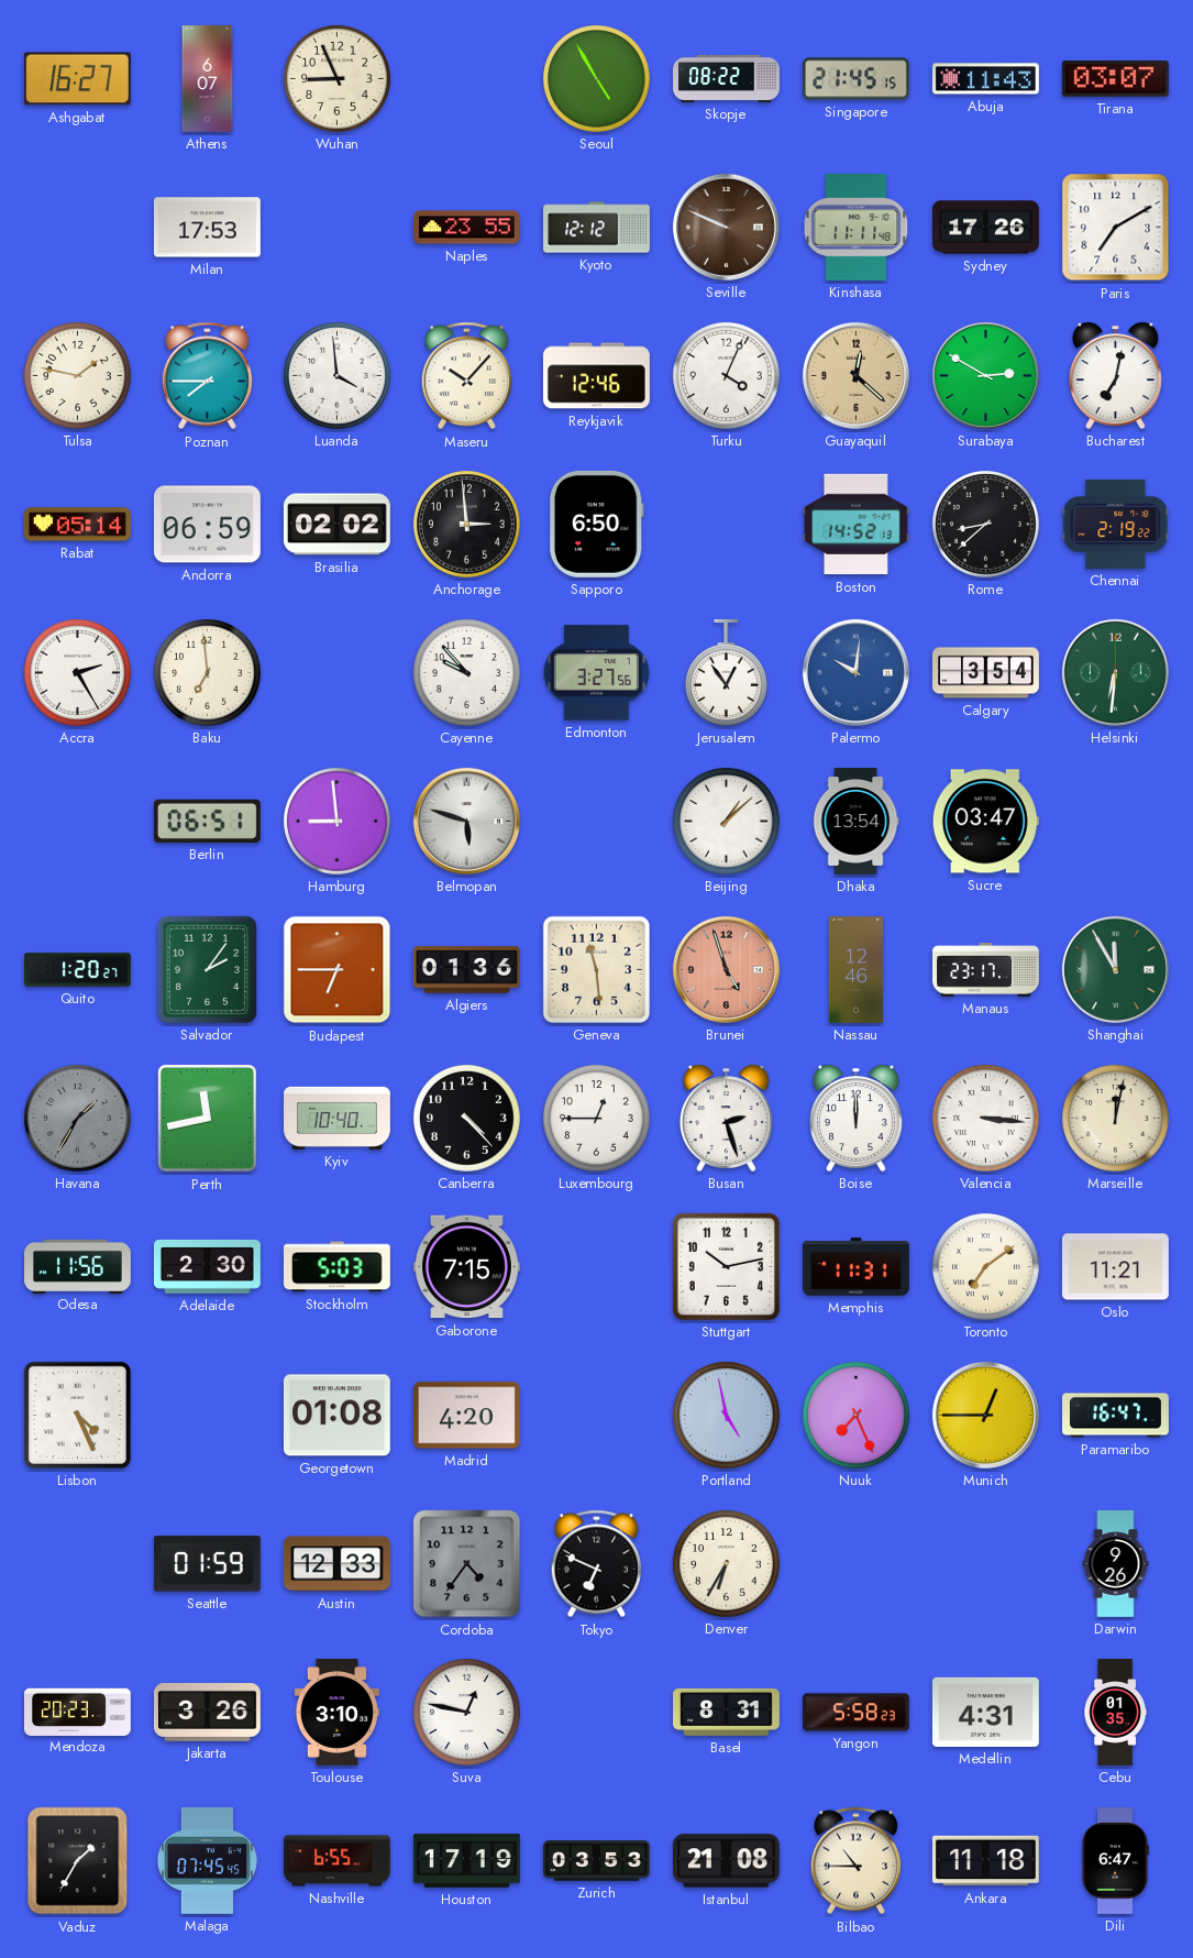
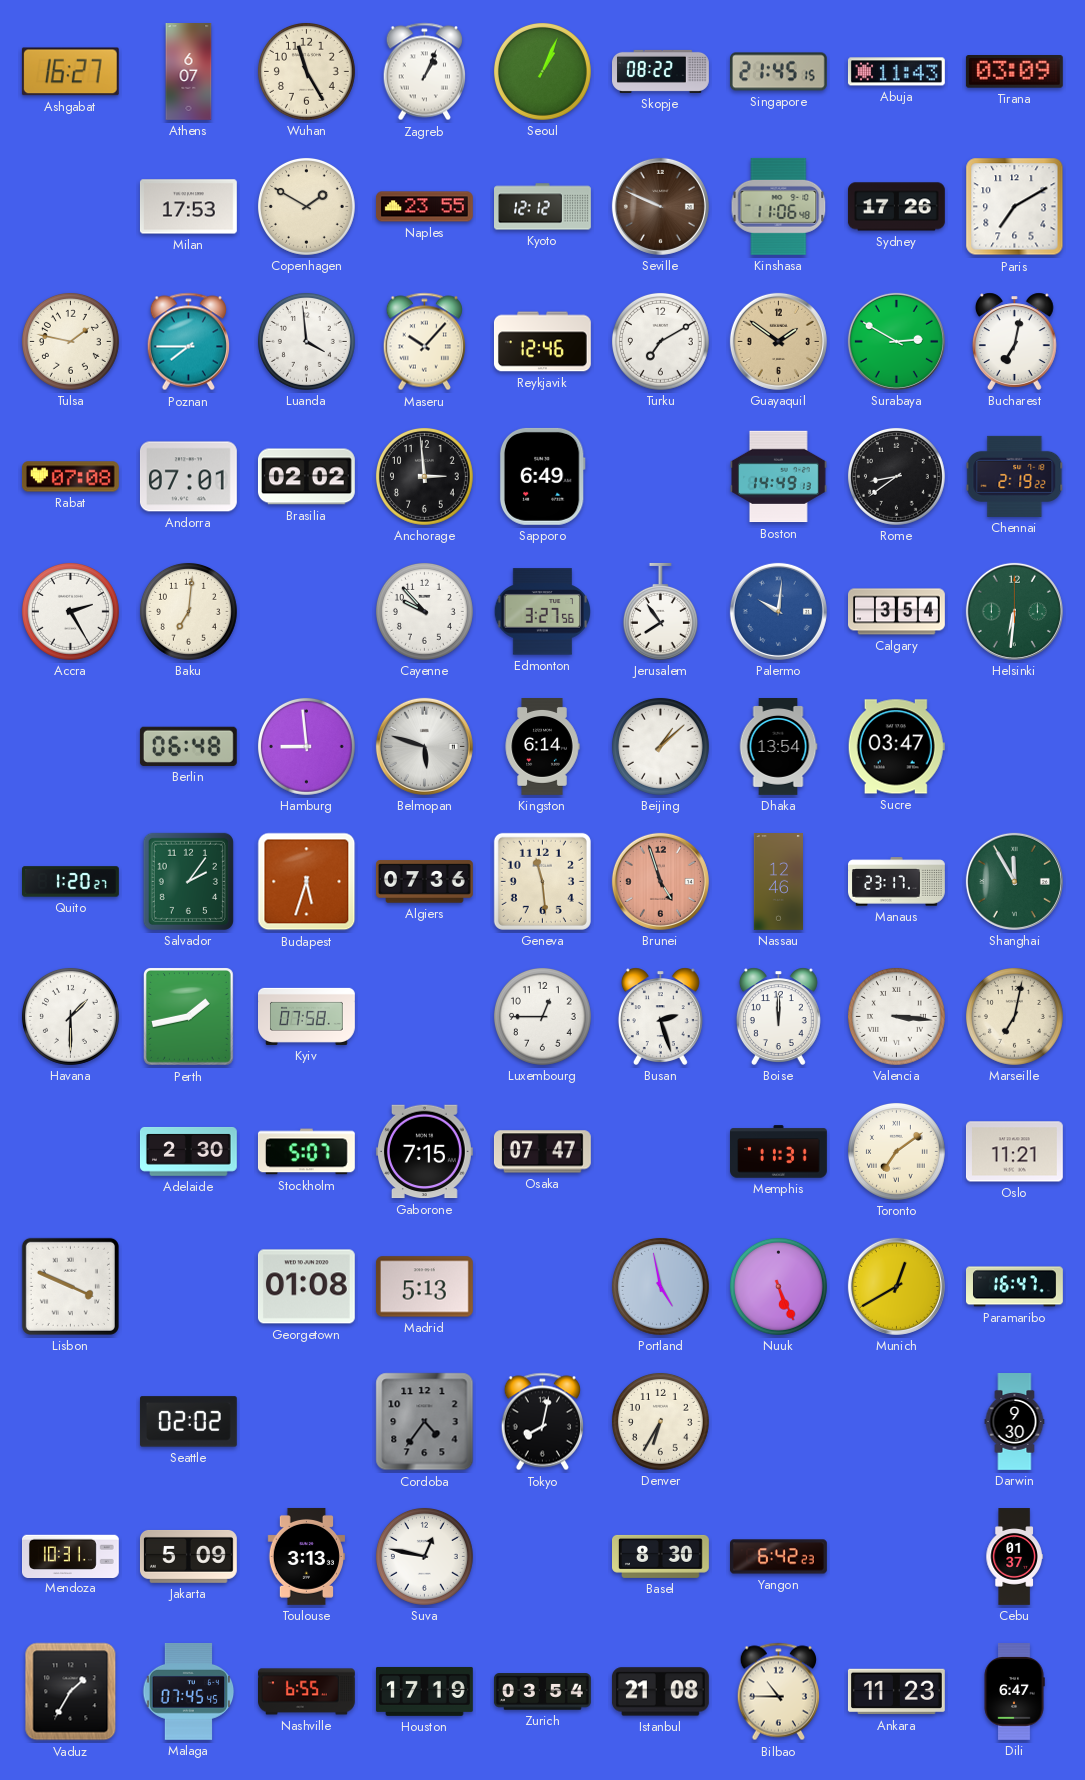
Wuhan: 8:56 -> 11:25
Zagreb: none -> 1:04
Seoul: 4:55 -> 1:04
Tirana: 03:07 -> 03:09
Copenhagen: none -> 1:50
Kinshasa: 11:11 -> 11:06
Turku: 4:04 -> 7:10
Guayaquil: 12:22 -> 1:51
Rabat: 05:14 -> 07:08
Andorra: 06:59 -> 07:01
Sapporo: 6:50 -> 6:49
Boston: 14:52 -> 14:49
Rome: 8:38 -> 8:39
Baku: 6:59 -> 7:01
Jerusalem: 12:54 -> 7:54
Berlin: 06:51 -> 06:48
Kingston: none -> 6:14
Budapest: 6:45 -> 5:33
Algiers: 01:36 -> 07:36
Havana: 1:35 -> 1:30
Havana dial: grey -> white
Perth: 11:43 -> 1:43
Kyiv: 10:40 -> 07:58
Canberra: 4:23 -> none
Marseille: 12:02 -> 7:02
Odesa: 11:56 -> none
Stockholm: 5:03 -> 5:07
Osaka: none -> 07:47
Stuttgart: 10:13 -> none
Lisbon: 4:26 -> 3:49
Madrid: 4:20 -> 5:13
Nuuk: 7:26 -> 5:26
Munich: 12:45 -> 12:40
Seattle: 01:59 -> 02:02
Austin: 12:33 -> none
Tokyo: 6:49 -> 8:02
Darwin: 9:26 -> 9:30
Mendoza: 20:23 -> 10:31
Jakarta: 3:26 -> 5:09
Toulouse: 3:10 -> 3:13
Basel: 8:31 -> 8:30
Yangon: 5:58 -> 6:42
Medellin: 4:31 -> none
Cebu: 01:35 -> 01:37
Zurich: 03:53 -> 03:54
Ankara: 11:18 -> 11:23
